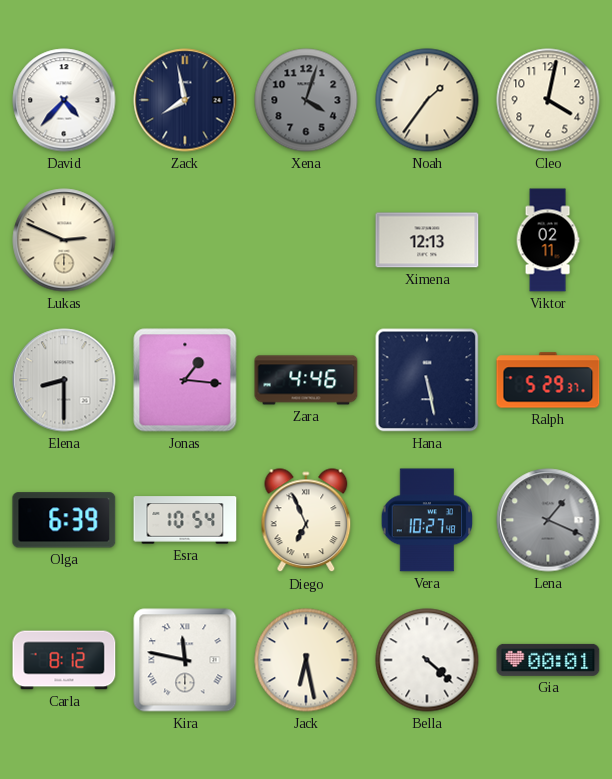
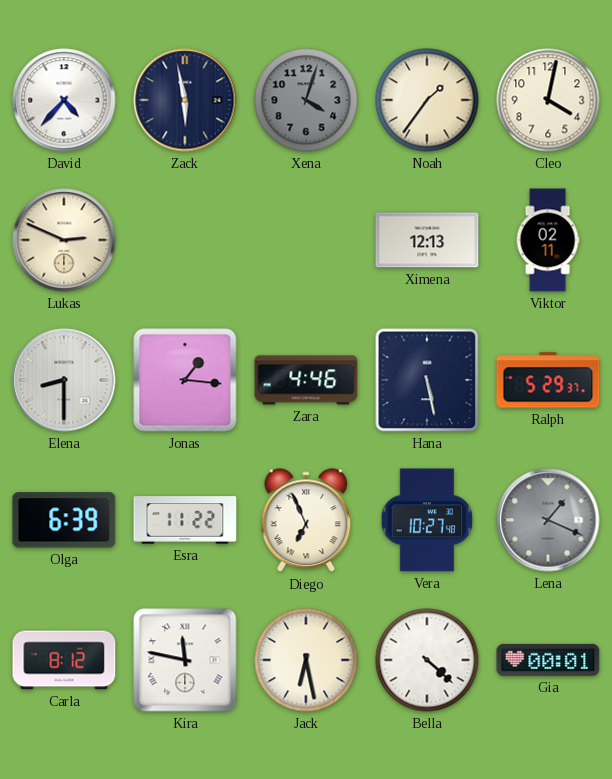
Zack: 7:58 -> 5:58
Esra: 10:54 -> 11:22
